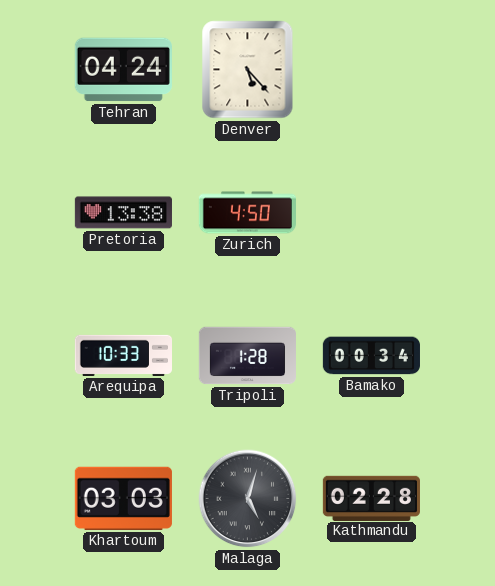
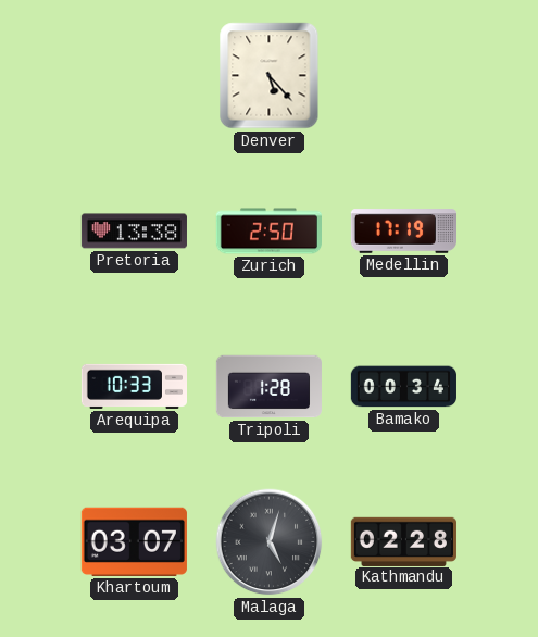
Tehran: 04:24 -> none
Zurich: 4:50 -> 2:50
Medellin: none -> 17:19
Khartoum: 03:03 -> 03:07
